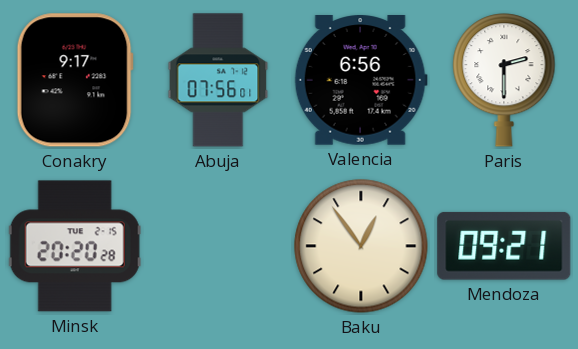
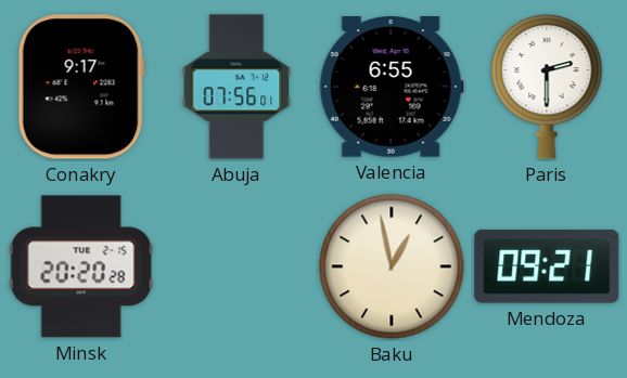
Valencia: 6:56 -> 6:55
Baku: 12:54 -> 12:58
